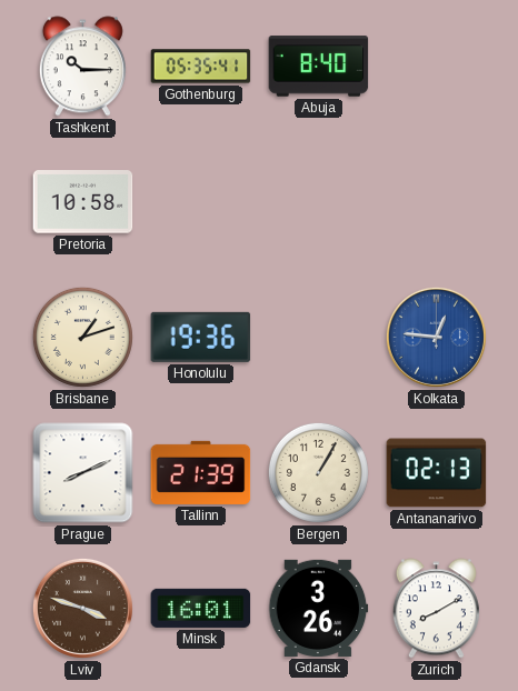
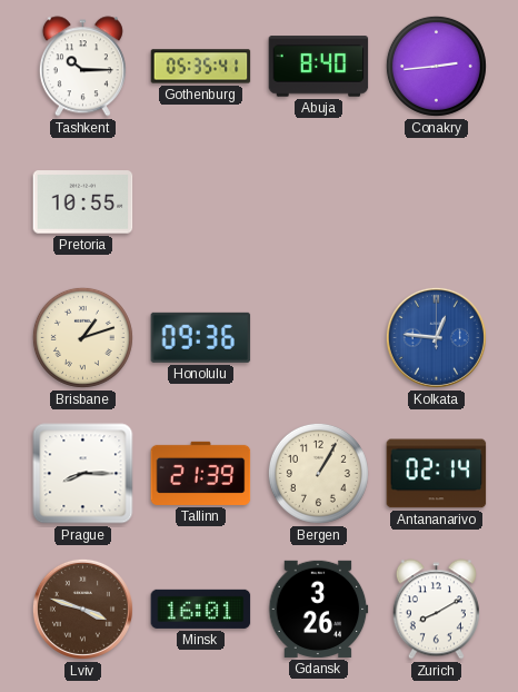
Conakry: none -> 2:44
Pretoria: 10:58 -> 10:55
Honolulu: 19:36 -> 09:36
Prague: 8:11 -> 8:15
Antananarivo: 02:13 -> 02:14
